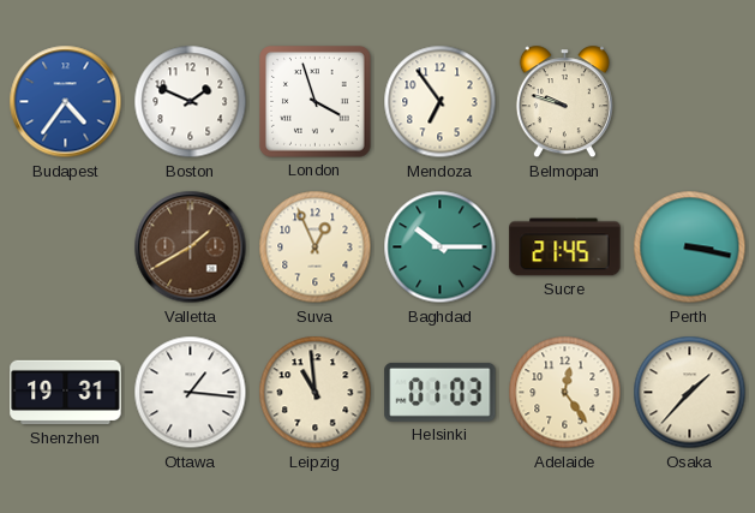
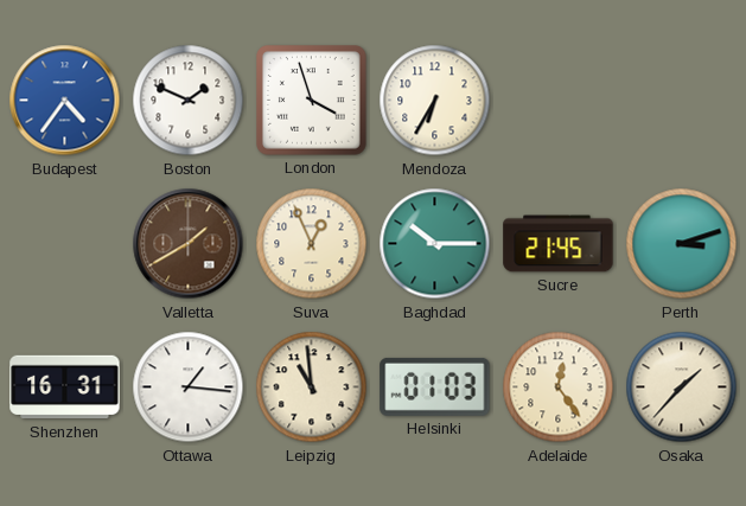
Mendoza: 6:54 -> 6:35
Belmopan: 9:48 -> none
Perth: 3:17 -> 3:12
Shenzhen: 19:31 -> 16:31
